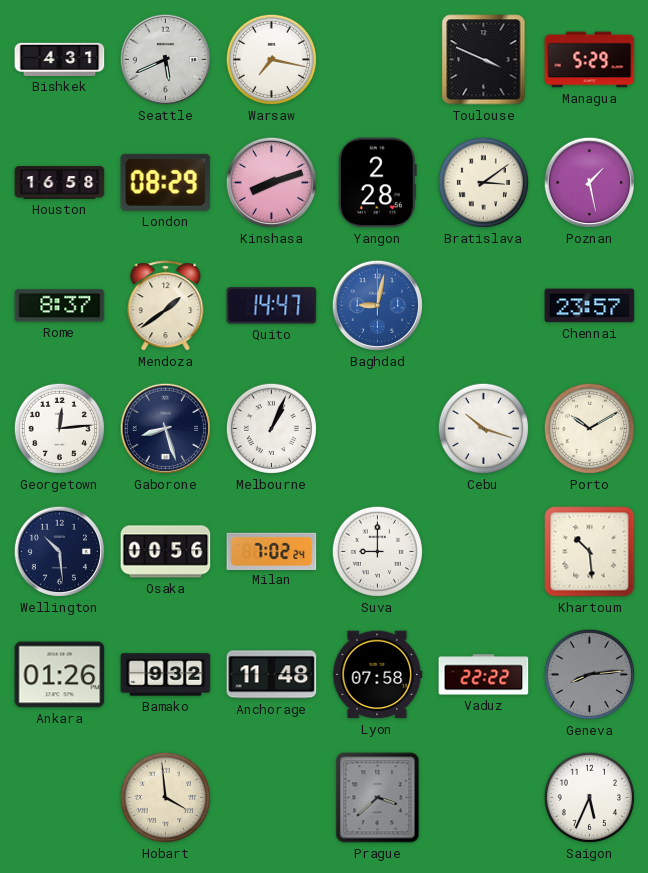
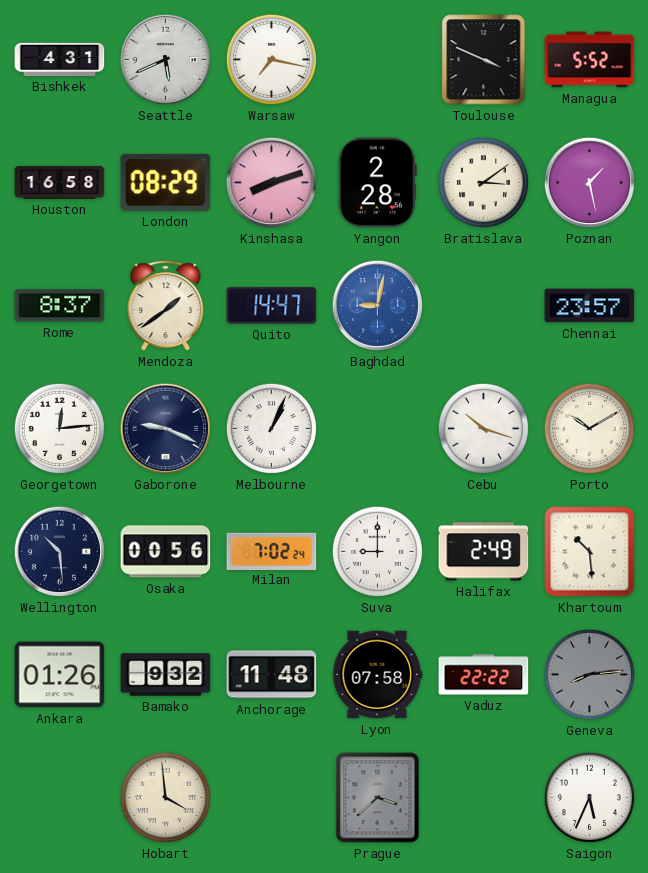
Managua: 5:29 -> 5:52
Gaborone: 8:27 -> 9:19
Halifax: none -> 2:49
